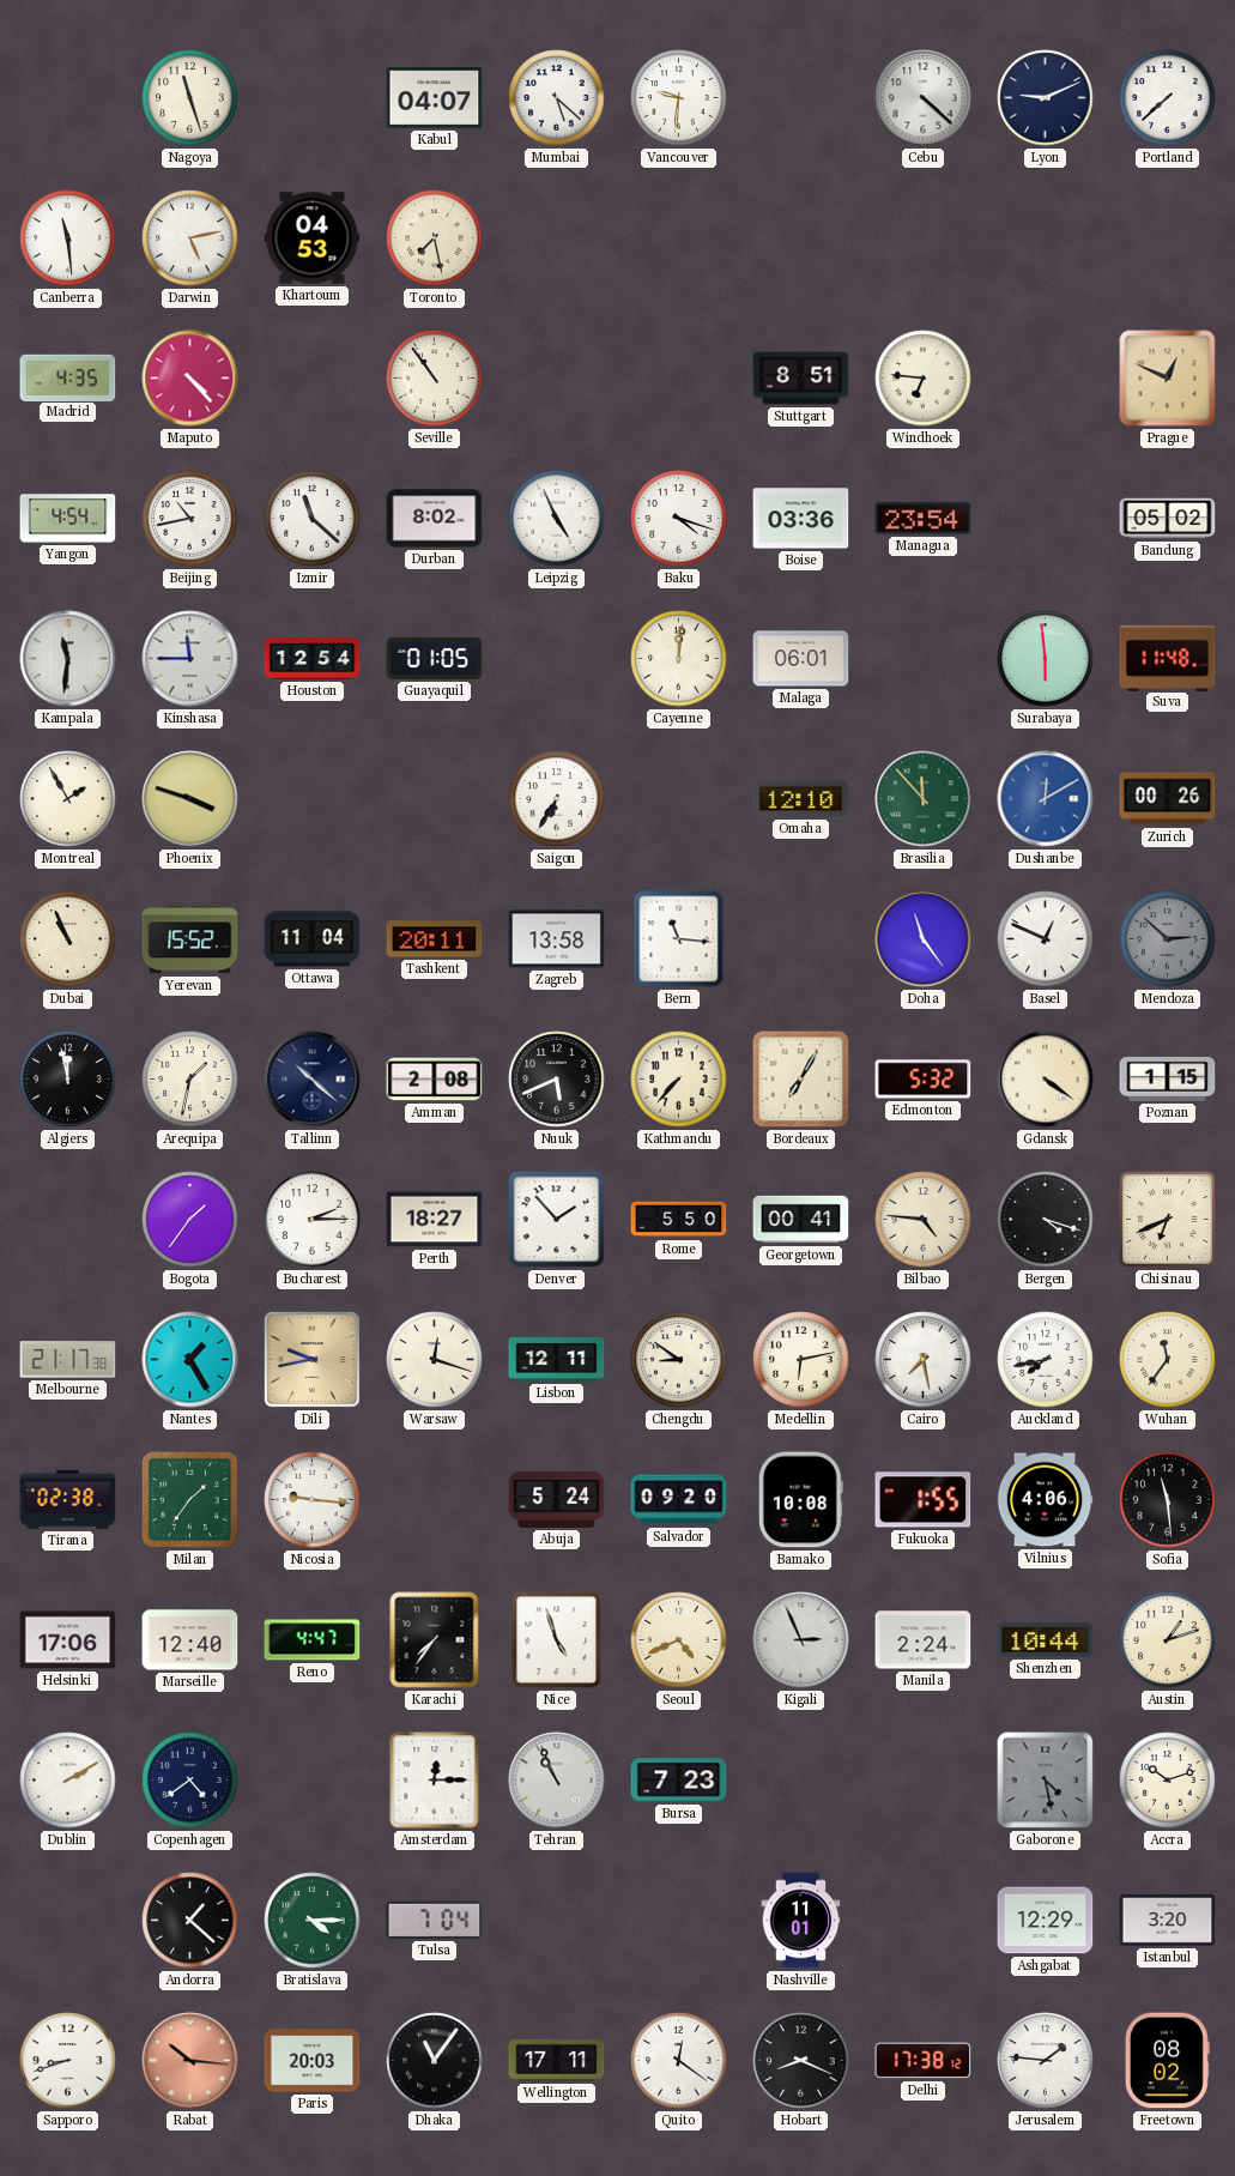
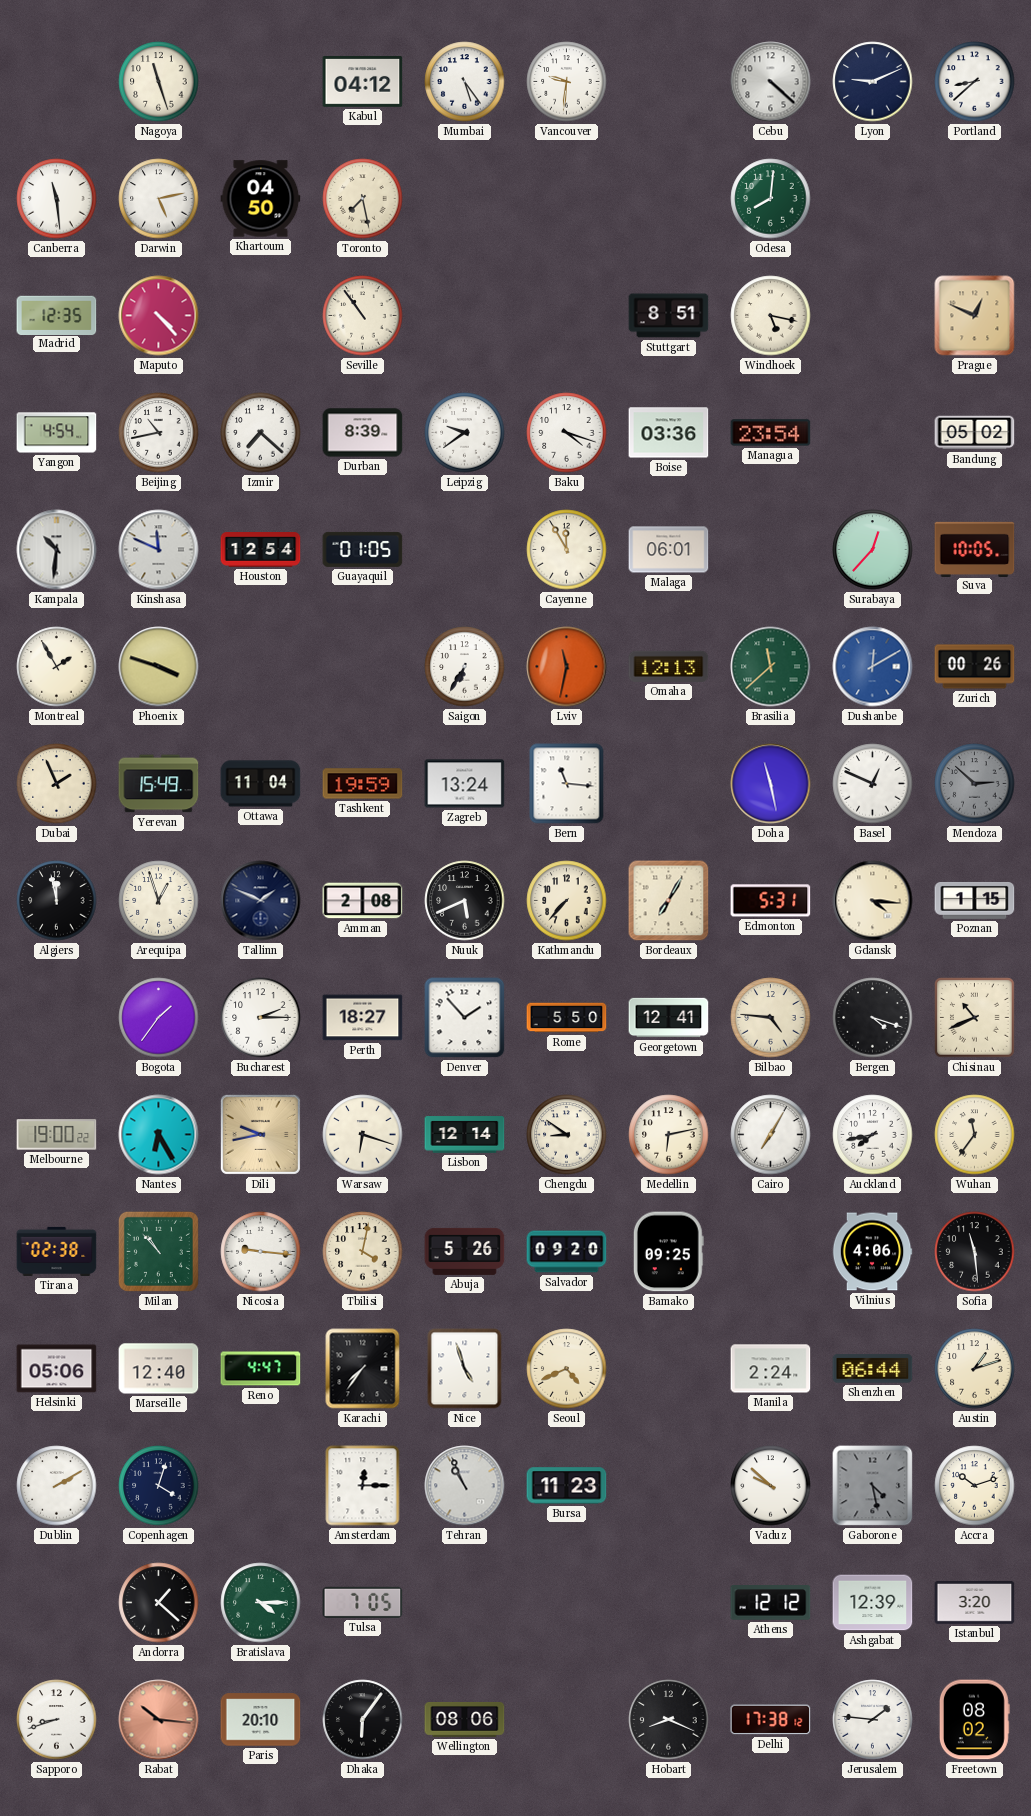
Kabul: 04:07 -> 04:12
Mumbai: 5:22 -> 5:24
Portland: 7:38 -> 8:38
Khartoum: 04:53 -> 04:50
Odesa: none -> 8:01
Madrid: 4:35 -> 12:35
Windhoek: 6:46 -> 5:17
Izmir: 11:22 -> 7:22
Durban: 8:02 -> 8:39
Leipzig: 4:56 -> 9:39
Kampala: 11:31 -> 10:31
Kinshasa: 11:45 -> 11:49
Cayenne: 12:01 -> 11:55
Surabaya: 5:59 -> 12:37
Suva: 11:48 -> 10:05
Lviv: none -> 11:32
Omaha: 12:10 -> 12:13
Brasilia: 11:53 -> 11:38
Dubai: 10:56 -> 1:56
Yerevan: 15:52 -> 15:49
Tashkent: 20:11 -> 19:59
Zagreb: 13:58 -> 13:24
Doha: 11:24 -> 11:28
Arequipa: 1:32 -> 12:57
Tallinn: 10:22 -> 1:49
Edmonton: 5:32 -> 5:31
Gdansk: 4:21 -> 4:16
Georgetown: 00:41 -> 12:41
Chisinau: 6:41 -> 10:41
Melbourne: 21:17 -> 19:00
Nantes: 1:25 -> 6:25
Warsaw: 12:18 -> 6:18
Lisbon: 12:11 -> 12:14
Cairo: 7:28 -> 7:05
Milan: 1:36 -> 10:53
Tbilisi: none -> 4:02
Abuja: 5:24 -> 5:26
Bamako: 10:08 -> 09:25
Fukuoka: 1:55 -> none
Helsinki: 17:06 -> 05:06
Kigali: 2:56 -> none
Shenzhen: 10:44 -> 06:44
Copenhagen: 4:39 -> 4:03
Bursa: 7:23 -> 11:23
Vaduz: none -> 9:52
Tulsa: 7:04 -> 7:05
Nashville: 11:01 -> none
Athens: none -> 12:12
Ashgabat: 12:29 -> 12:39
Paris: 20:03 -> 20:10
Dhaka: 11:06 -> 6:06
Wellington: 17:11 -> 08:06
Quito: 12:21 -> none
